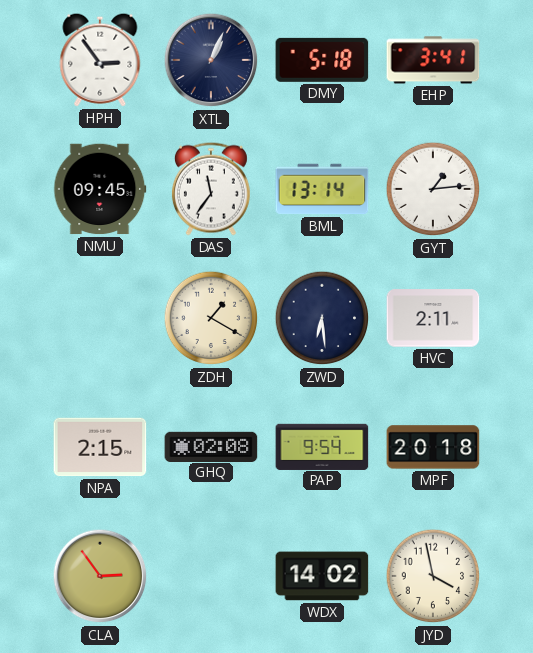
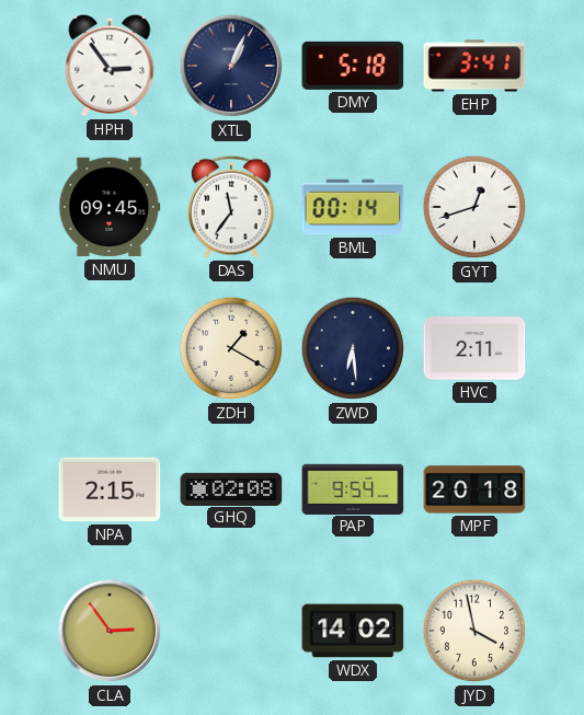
BML: 13:14 -> 00:14
GYT: 1:14 -> 12:42
